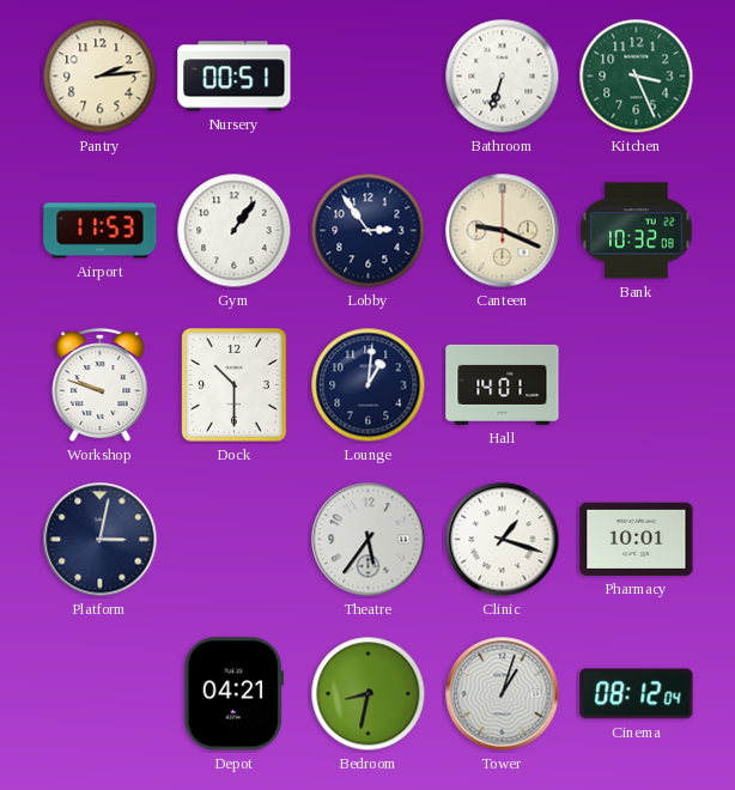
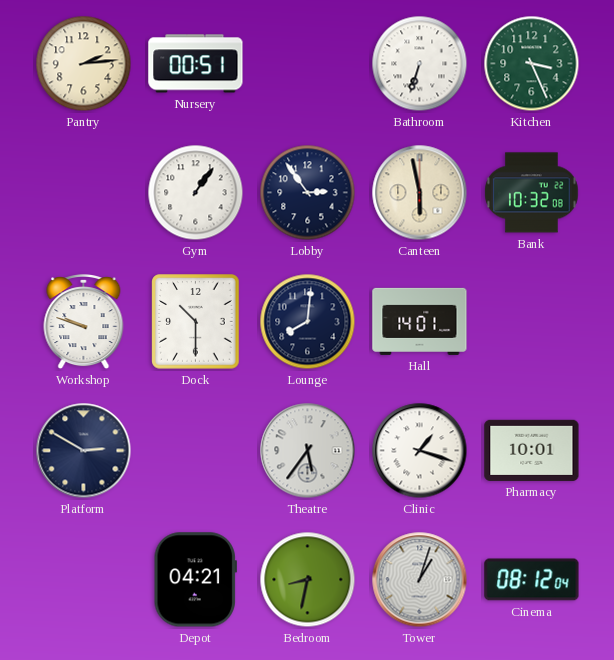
Airport: 11:53 -> none
Canteen: 9:19 -> 5:58
Lounge: 1:01 -> 8:01
Platform: 3:02 -> 2:50
